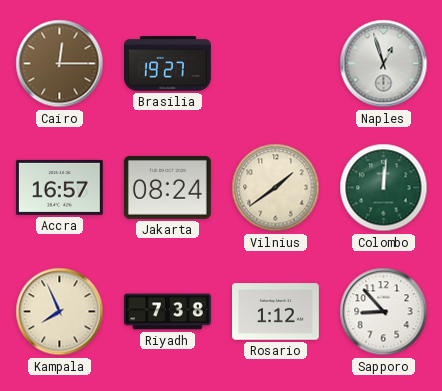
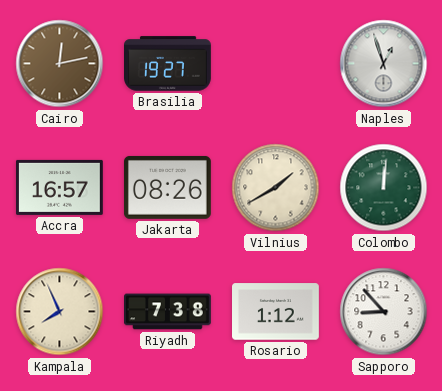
Cairo: 12:15 -> 12:13
Jakarta: 08:24 -> 08:26
Vilnius: 1:39 -> 1:40
